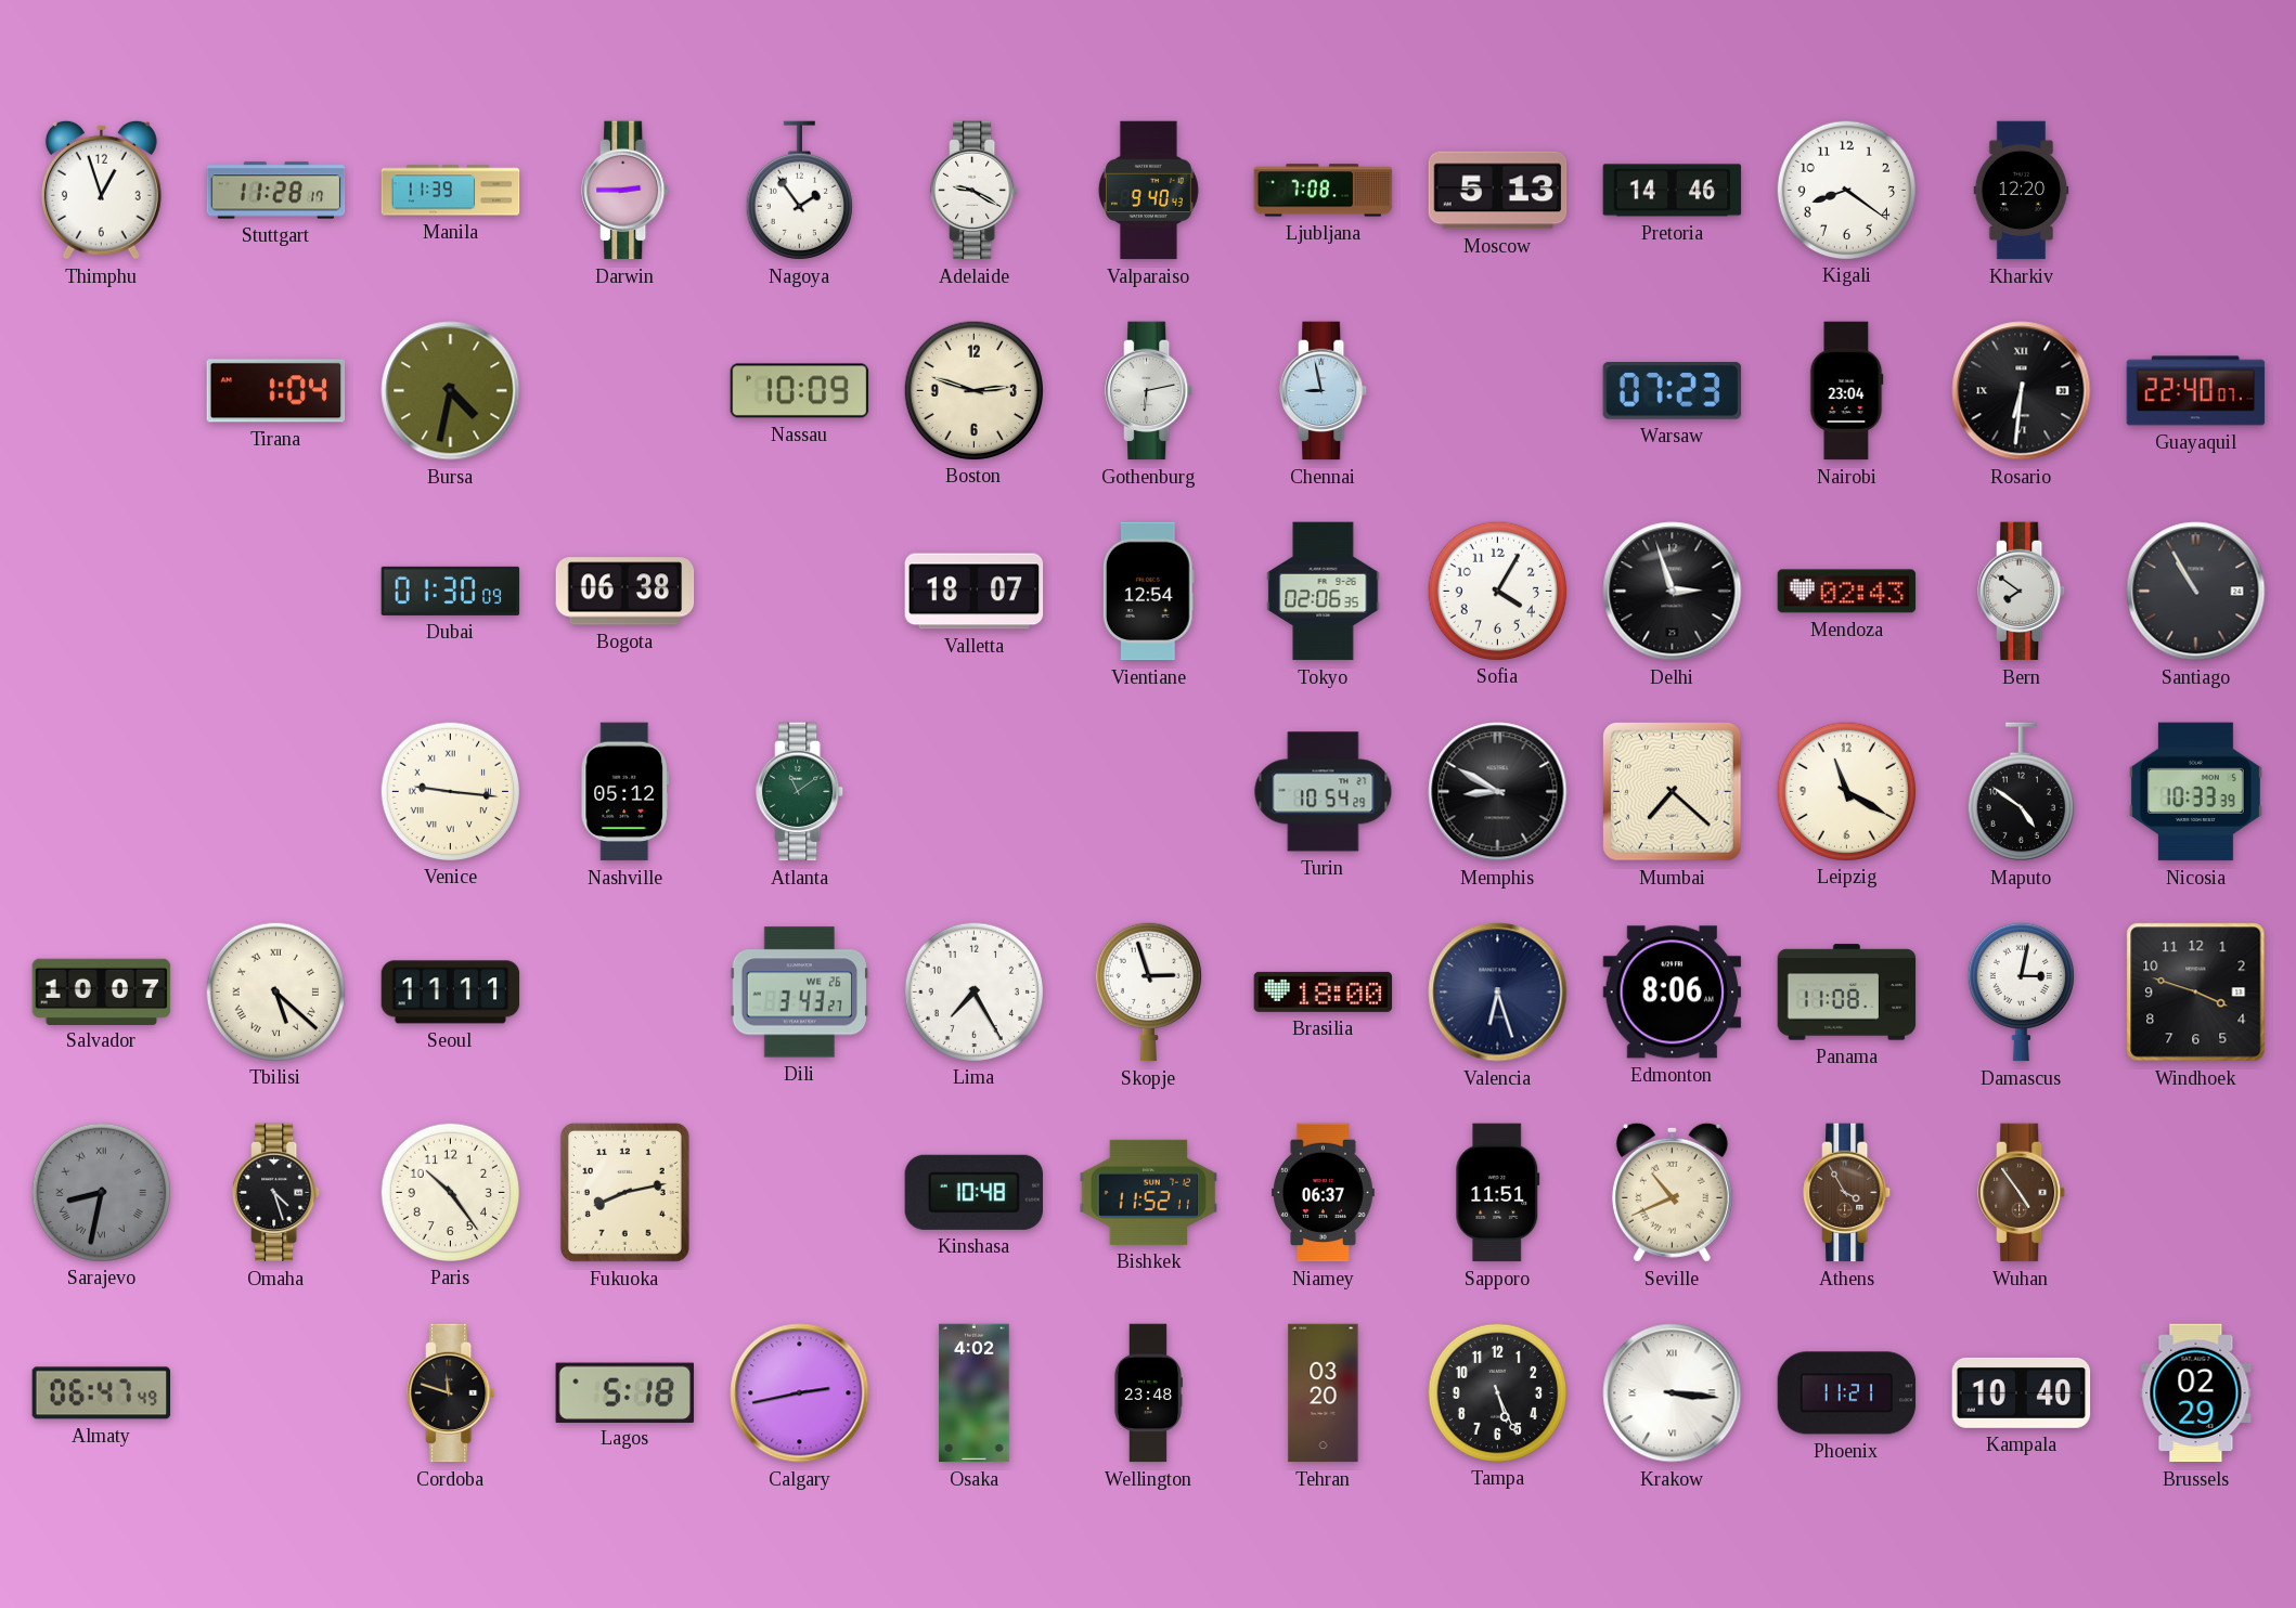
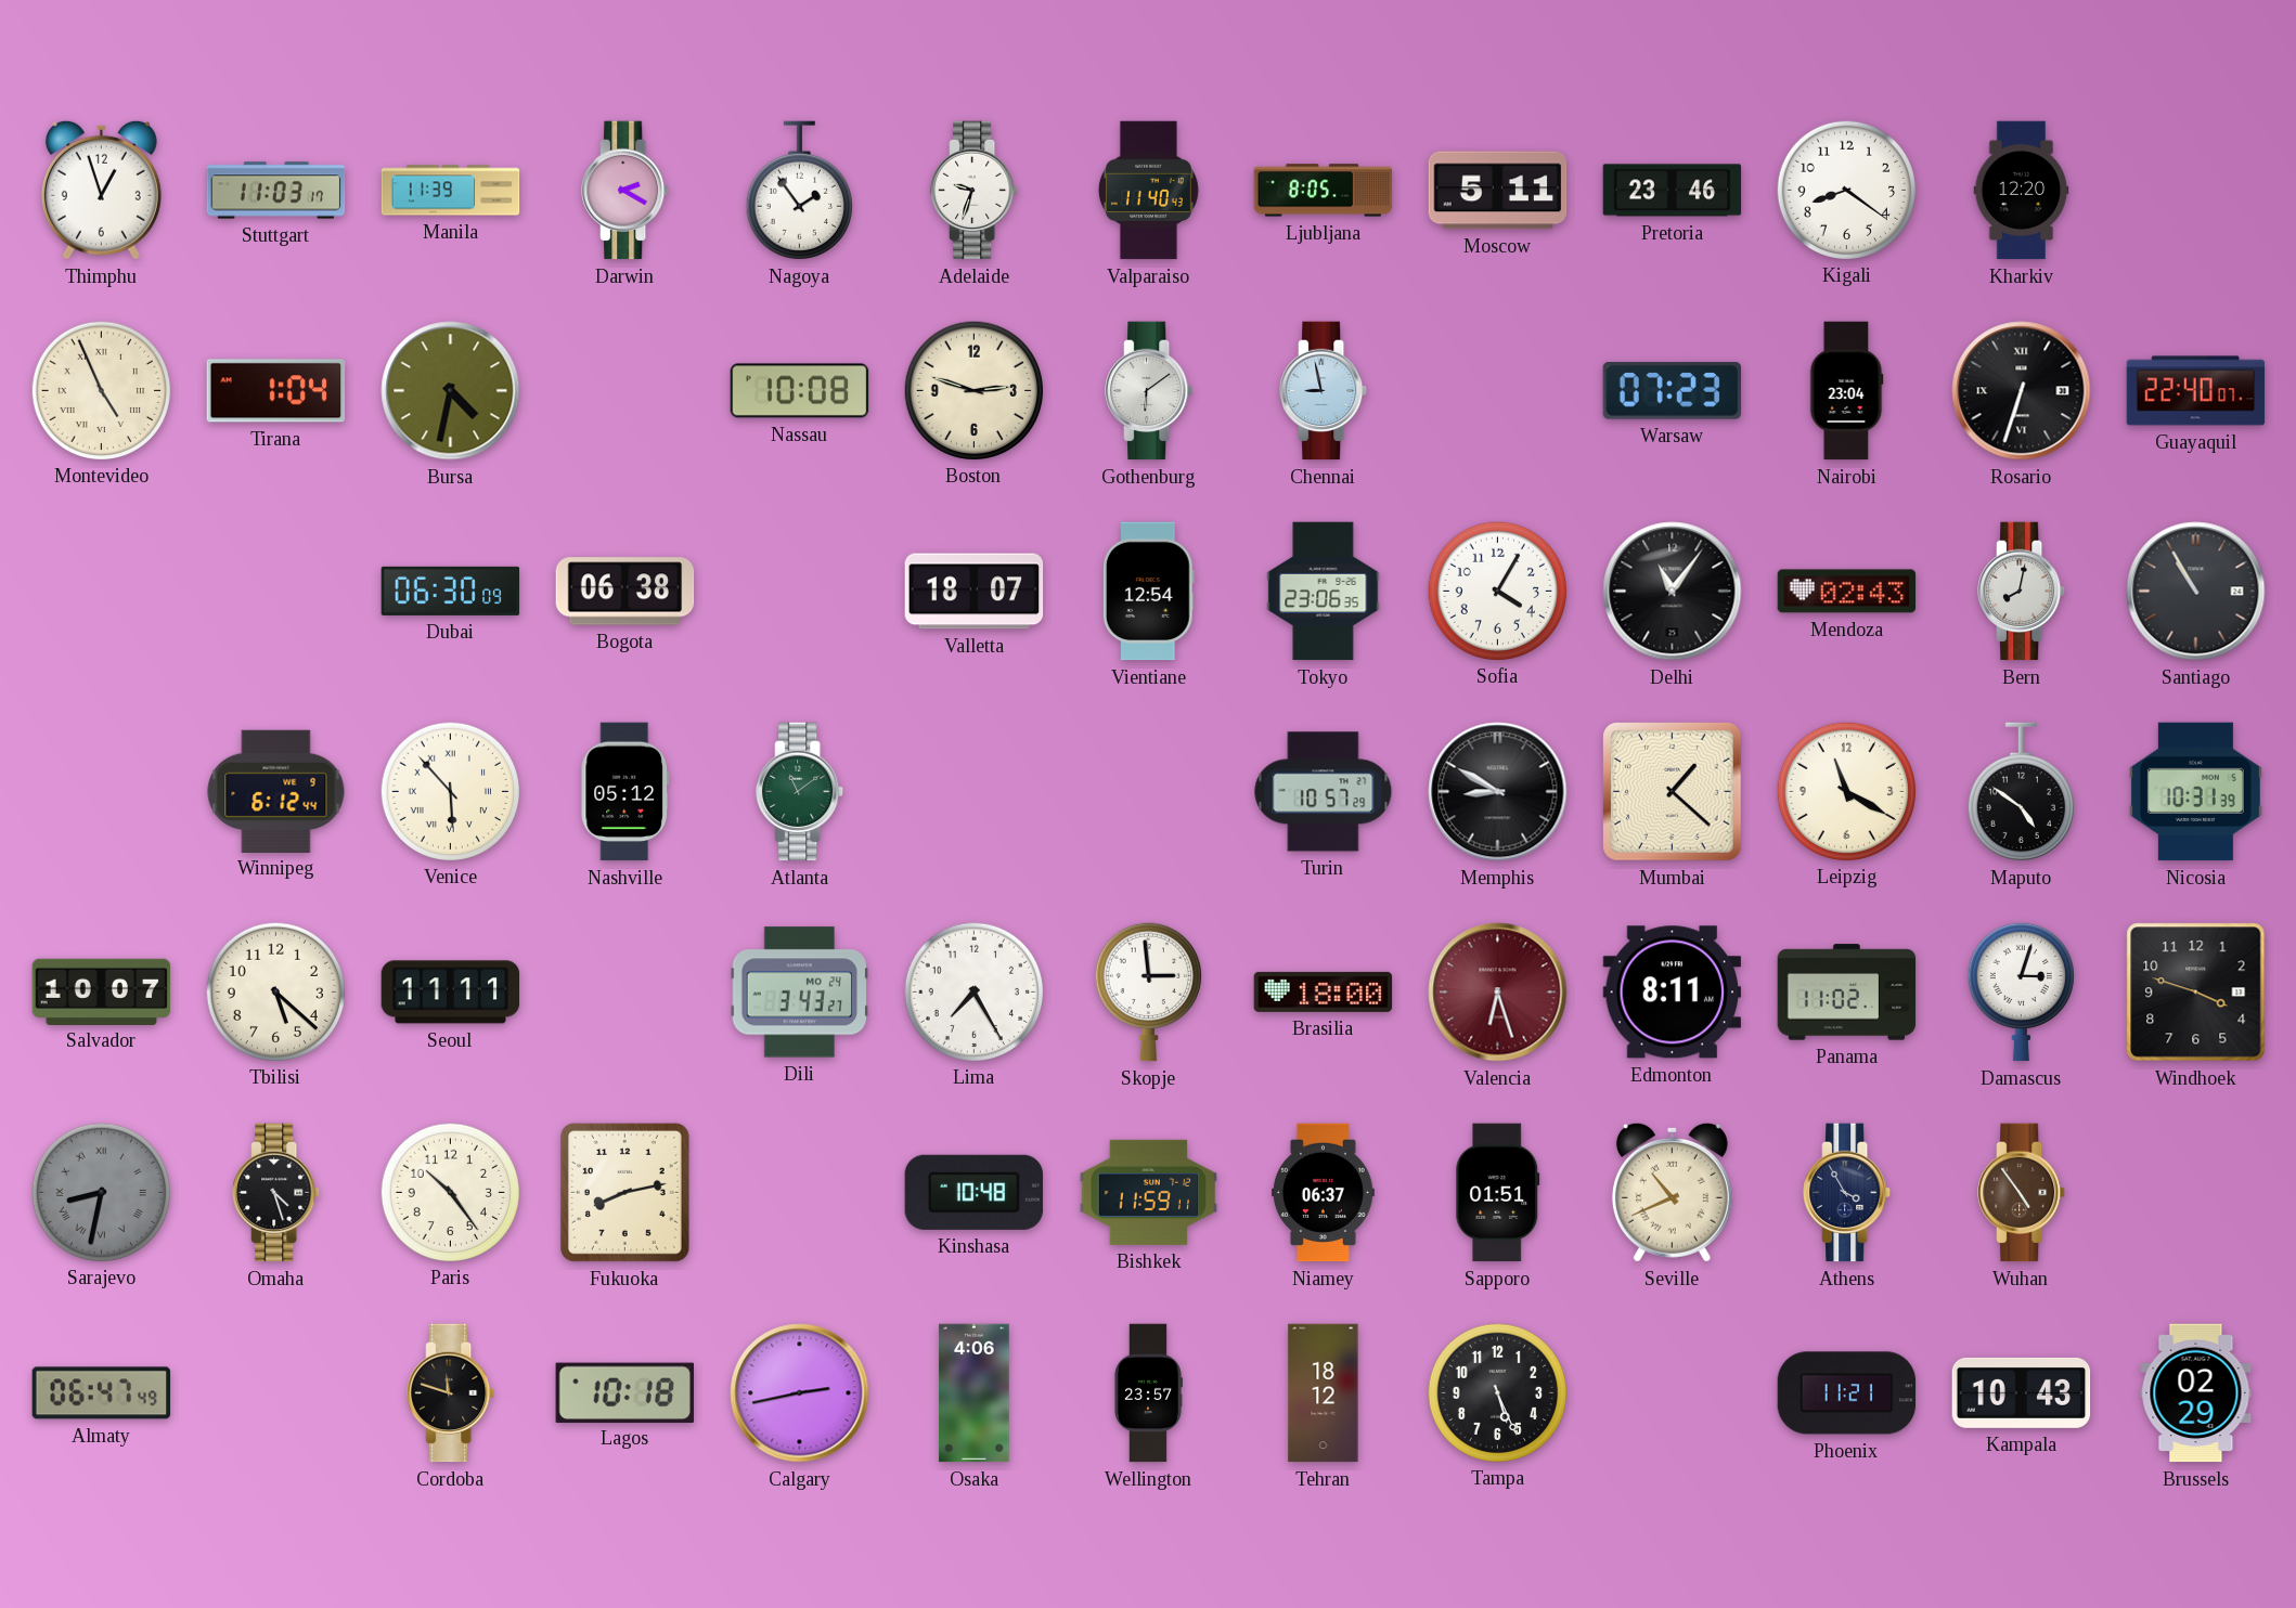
Stuttgart: 11:28 -> 11:03
Darwin: 2:45 -> 2:20
Adelaide: 9:20 -> 9:33
Valparaiso: 9:40 -> 11:40
Ljubljana: 7:08 -> 8:05
Moscow: 5:13 -> 5:11
Pretoria: 14:46 -> 23:46
Montevideo: none -> 4:56
Nassau: 10:09 -> 10:08
Gothenburg: 6:13 -> 6:09
Rosario: 6:31 -> 6:33
Dubai: 01:30 -> 06:30
Tokyo: 02:06 -> 23:06
Delhi: 2:57 -> 11:06
Bern: 7:51 -> 8:02
Winnipeg: none -> 6:12
Venice: 9:16 -> 5:53
Turin: 10:54 -> 10:57
Mumbai: 7:22 -> 1:22
Nicosia: 10:33 -> 10:31
Tbilisi numerals: Roman -> Arabic
Dili date: WE 26 -> MO 24
Skopje: 2:57 -> 2:59
Valencia dial: navy -> burgundy
Edmonton: 8:06 -> 8:11
Panama: 11:08 -> 11:02
Damascus: 3:02 -> 3:03
Bishkek: 11:52 -> 11:59
Sapporo: 11:51 -> 01:51
Athens dial: brown -> navy
Lagos: 5:18 -> 10:18
Osaka: 4:02 -> 4:06
Wellington: 23:48 -> 23:57
Tehran: 03:20 -> 18:12
Krakow: 3:16 -> none
Kampala: 10:40 -> 10:43
